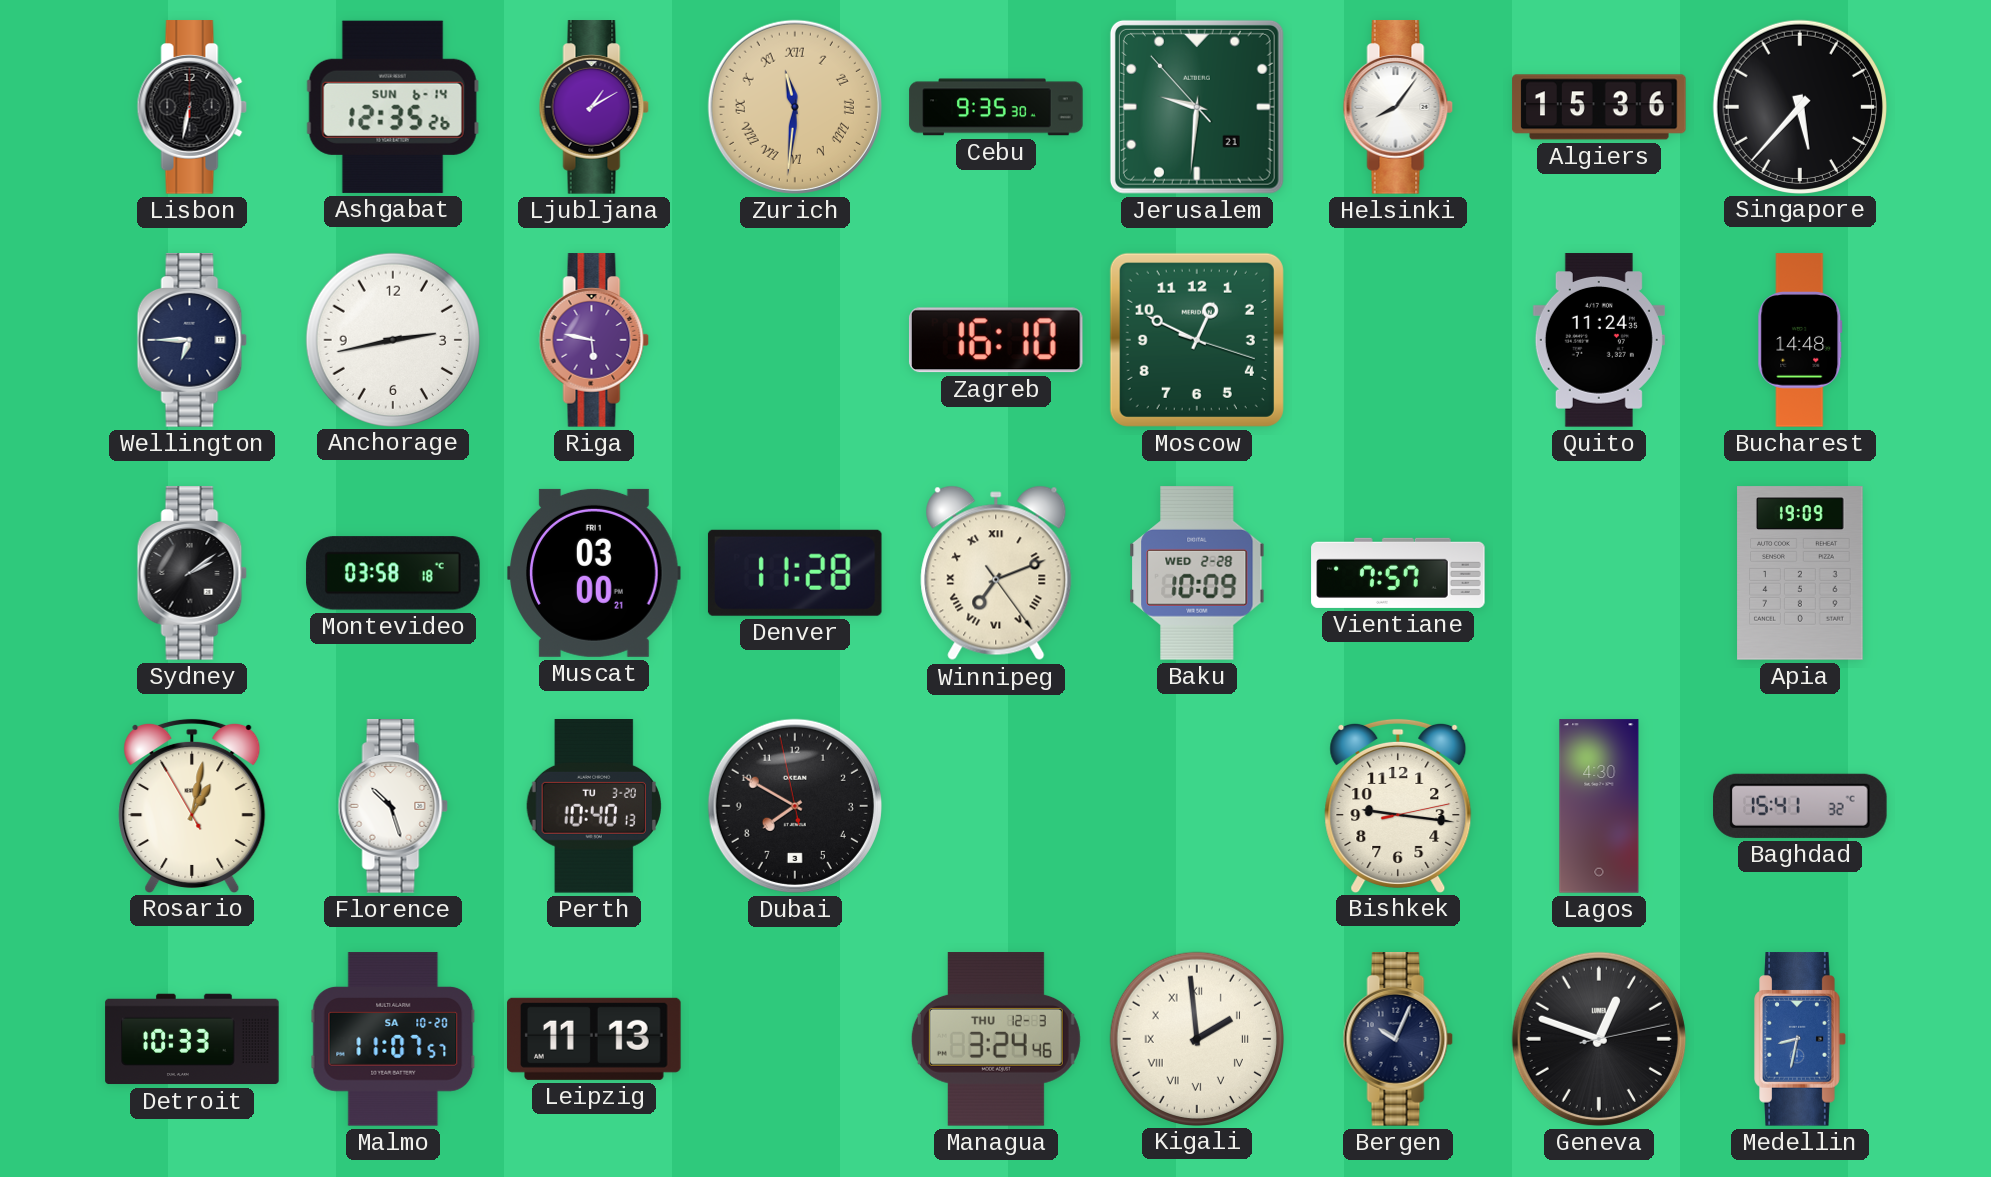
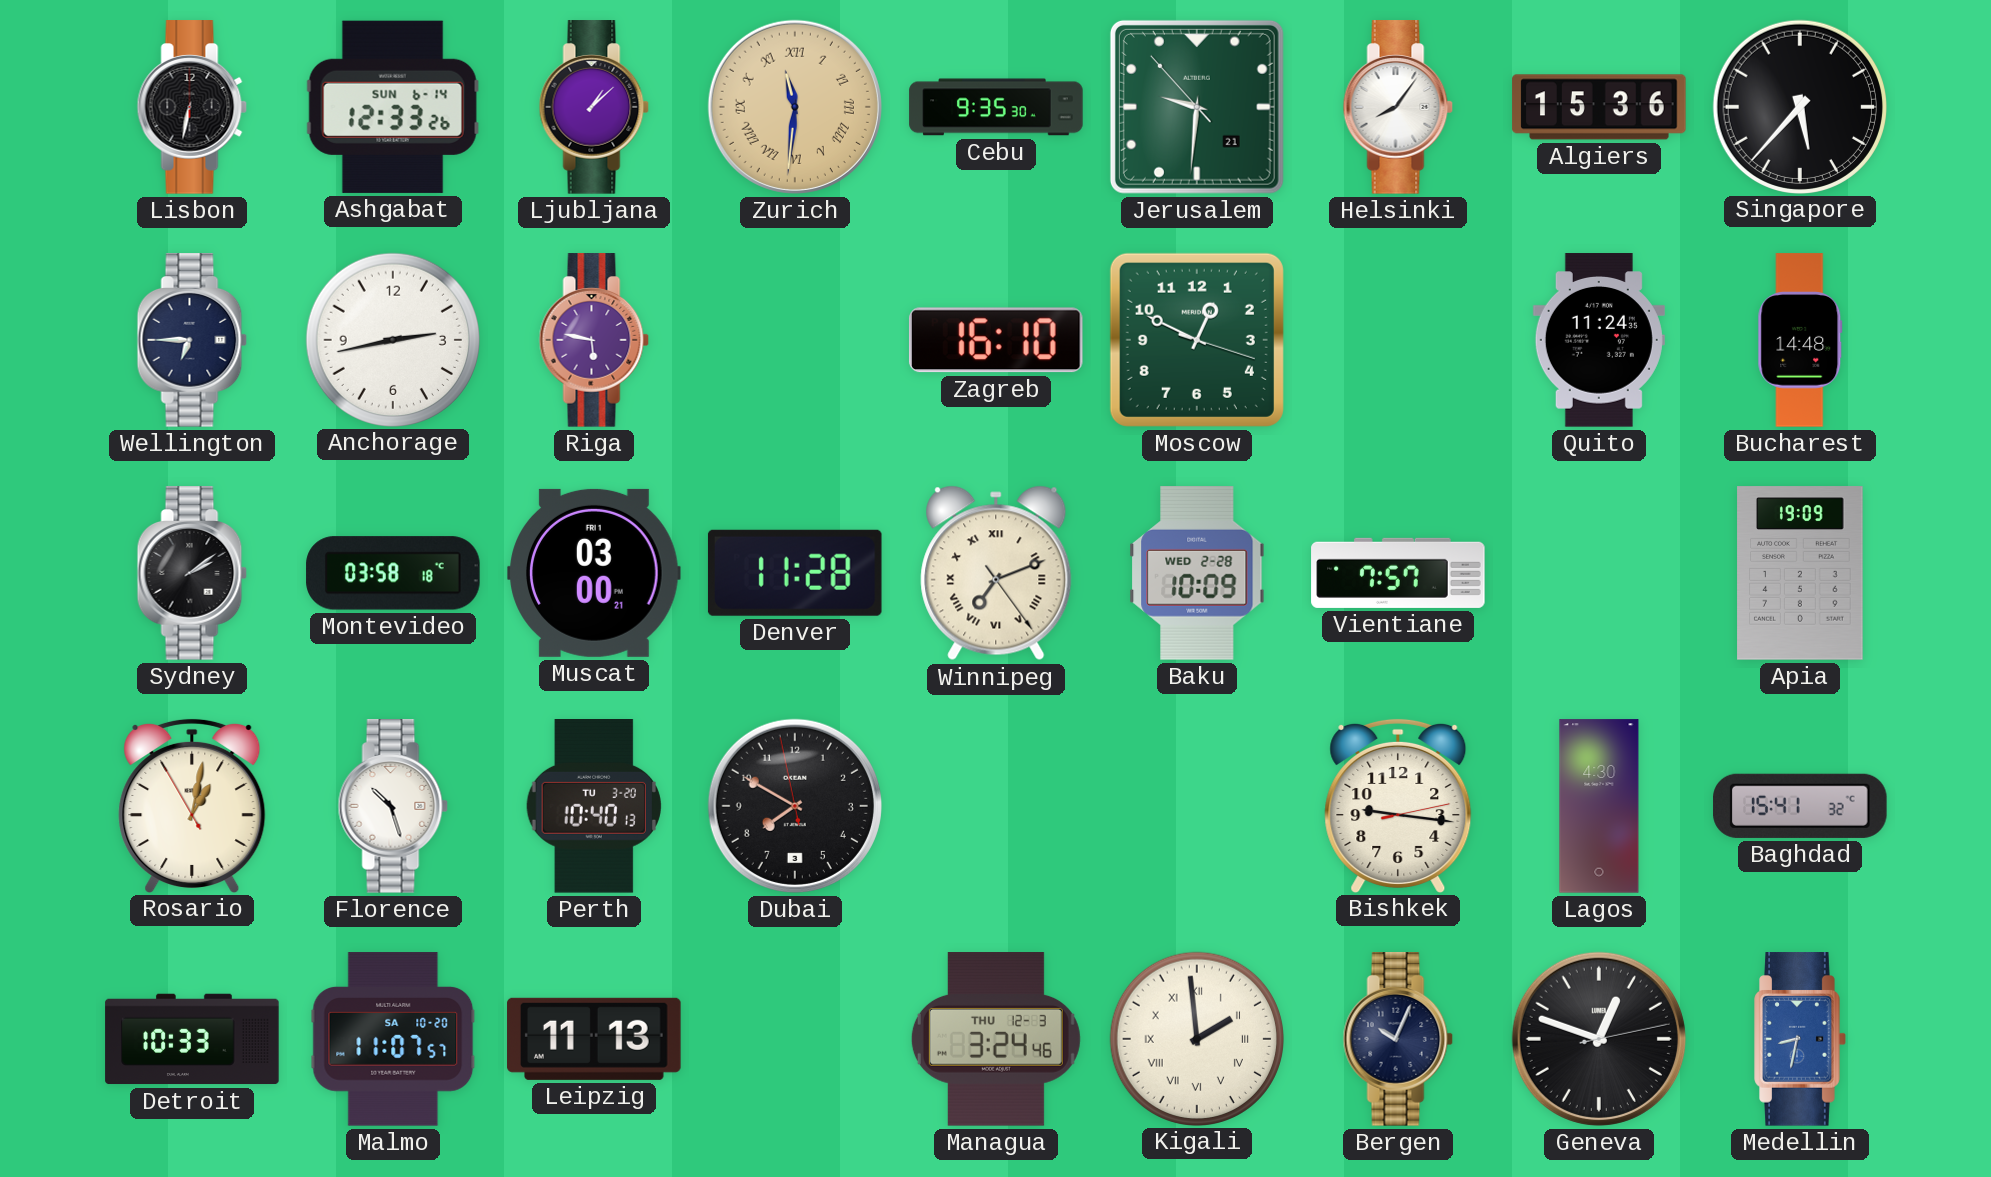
Ashgabat: 12:35 -> 12:33
Ljubljana: 1:10 -> 1:08
